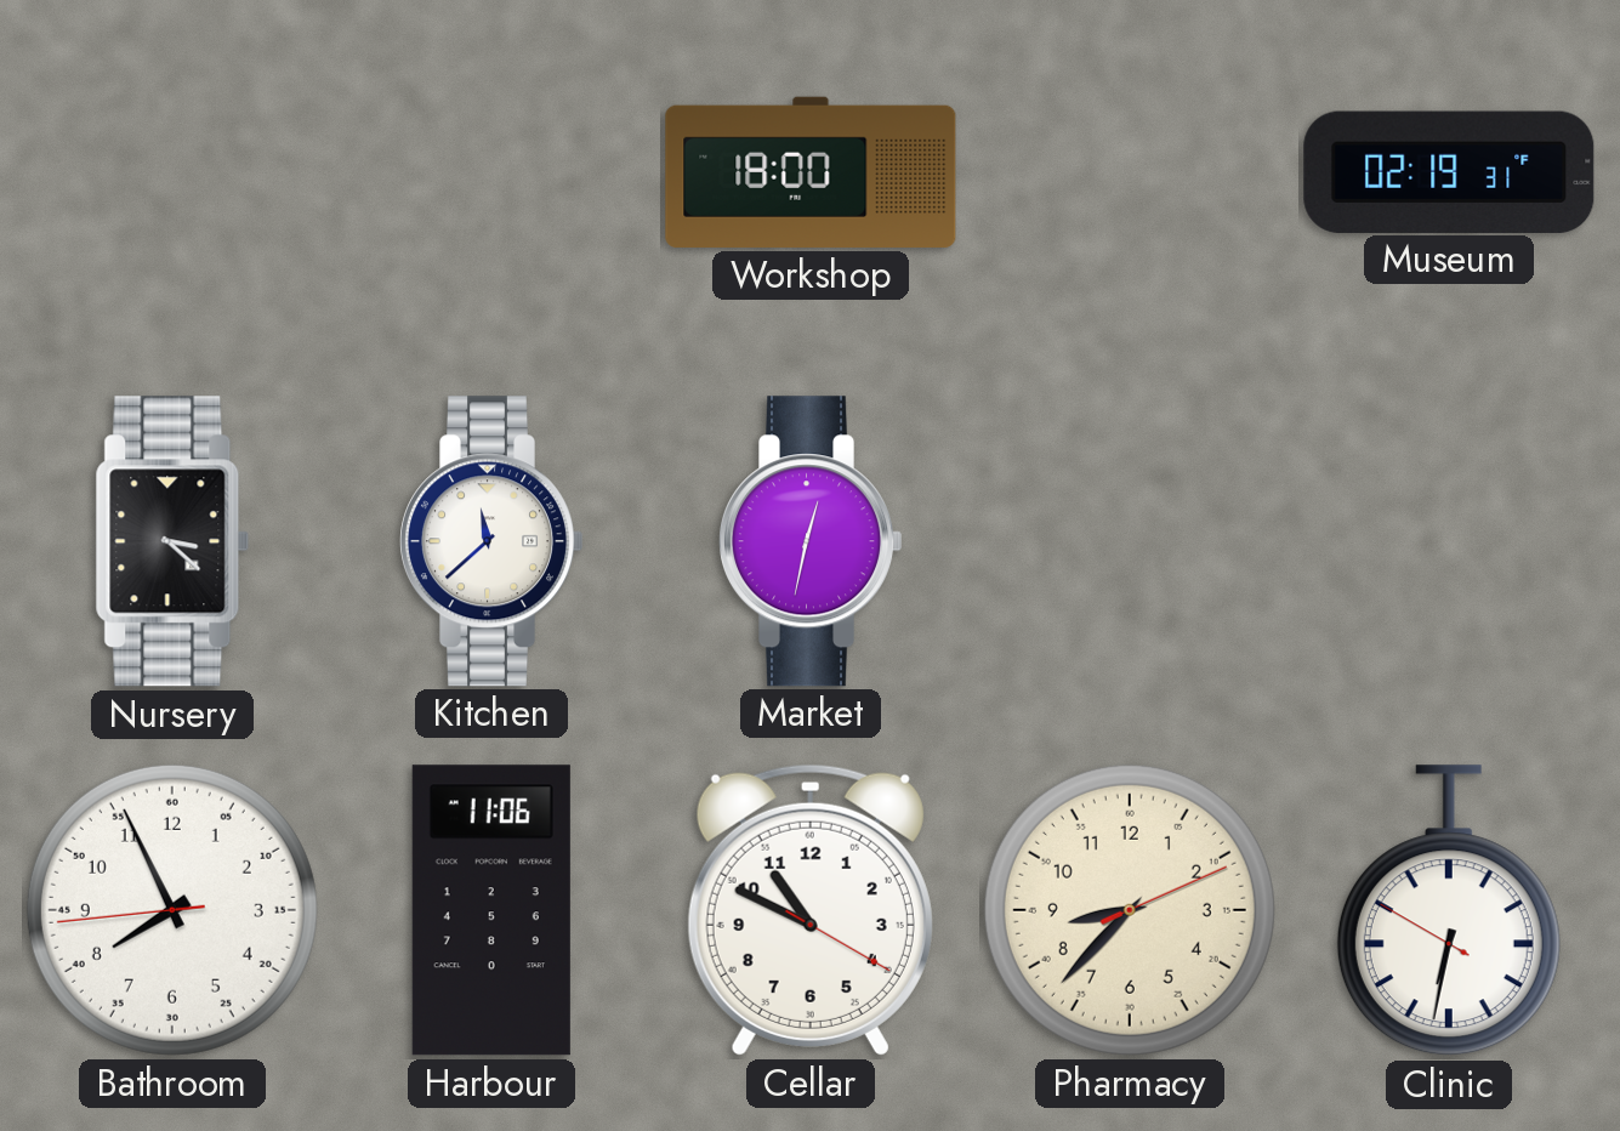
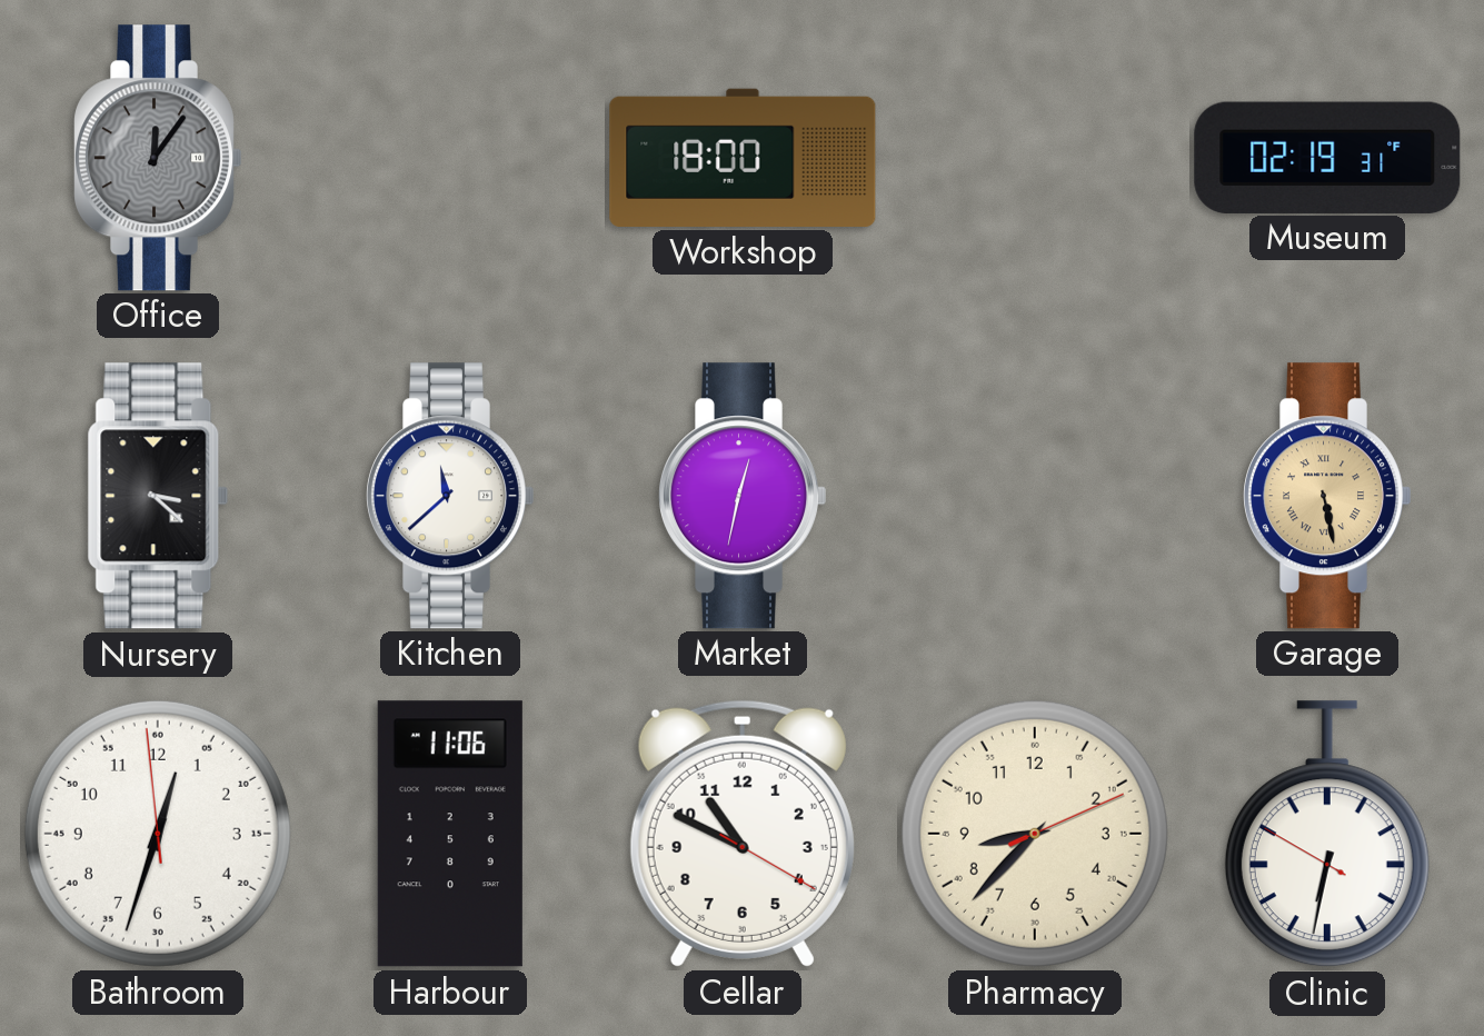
Office: none -> 12:06
Garage: none -> 5:28
Bathroom: 7:55 -> 12:32
